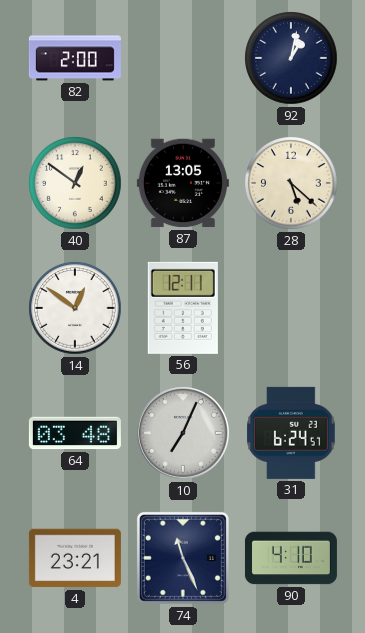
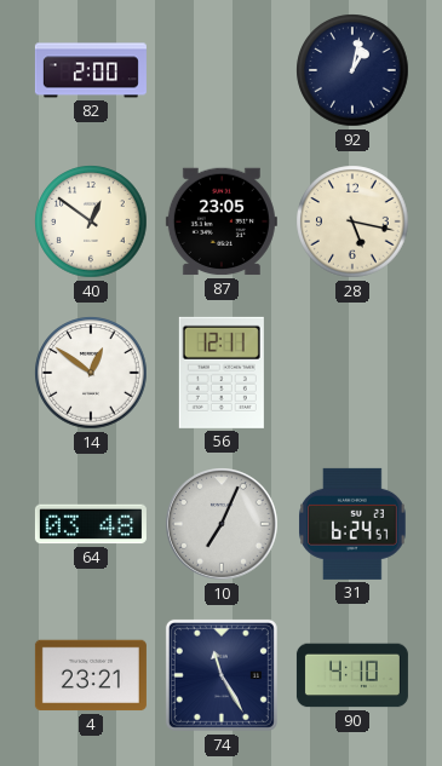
87: 13:05 -> 23:05
28: 5:22 -> 5:17
74: 11:26 -> 11:25
